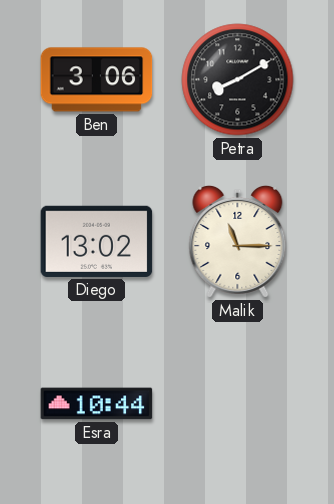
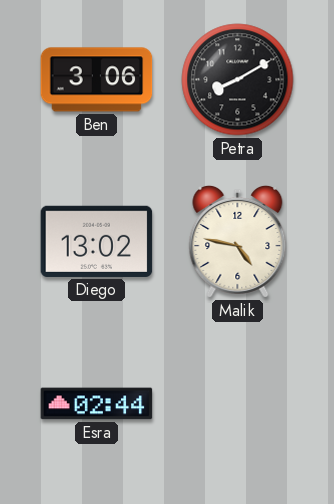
Malik: 11:15 -> 4:47
Esra: 10:44 -> 02:44
